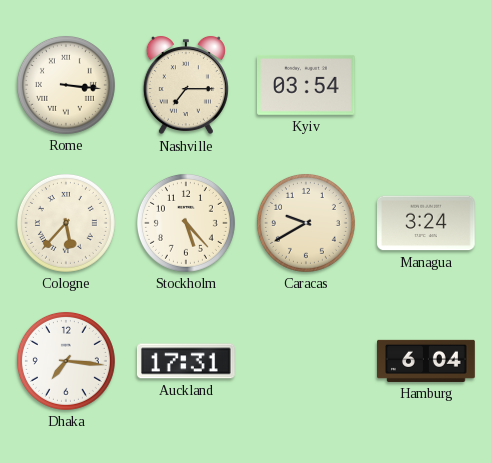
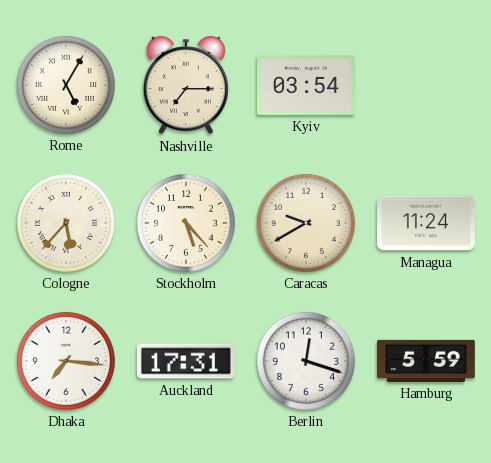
Rome: 3:16 -> 5:05
Managua: 3:24 -> 11:24
Berlin: none -> 12:18
Hamburg: 6:04 -> 5:59
